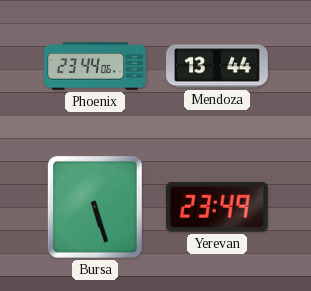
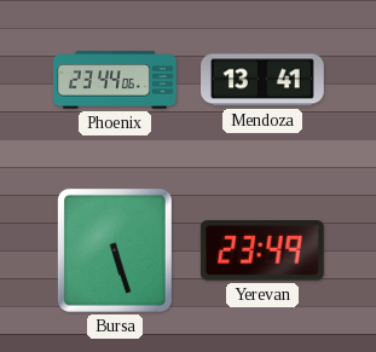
Mendoza: 13:44 -> 13:41
